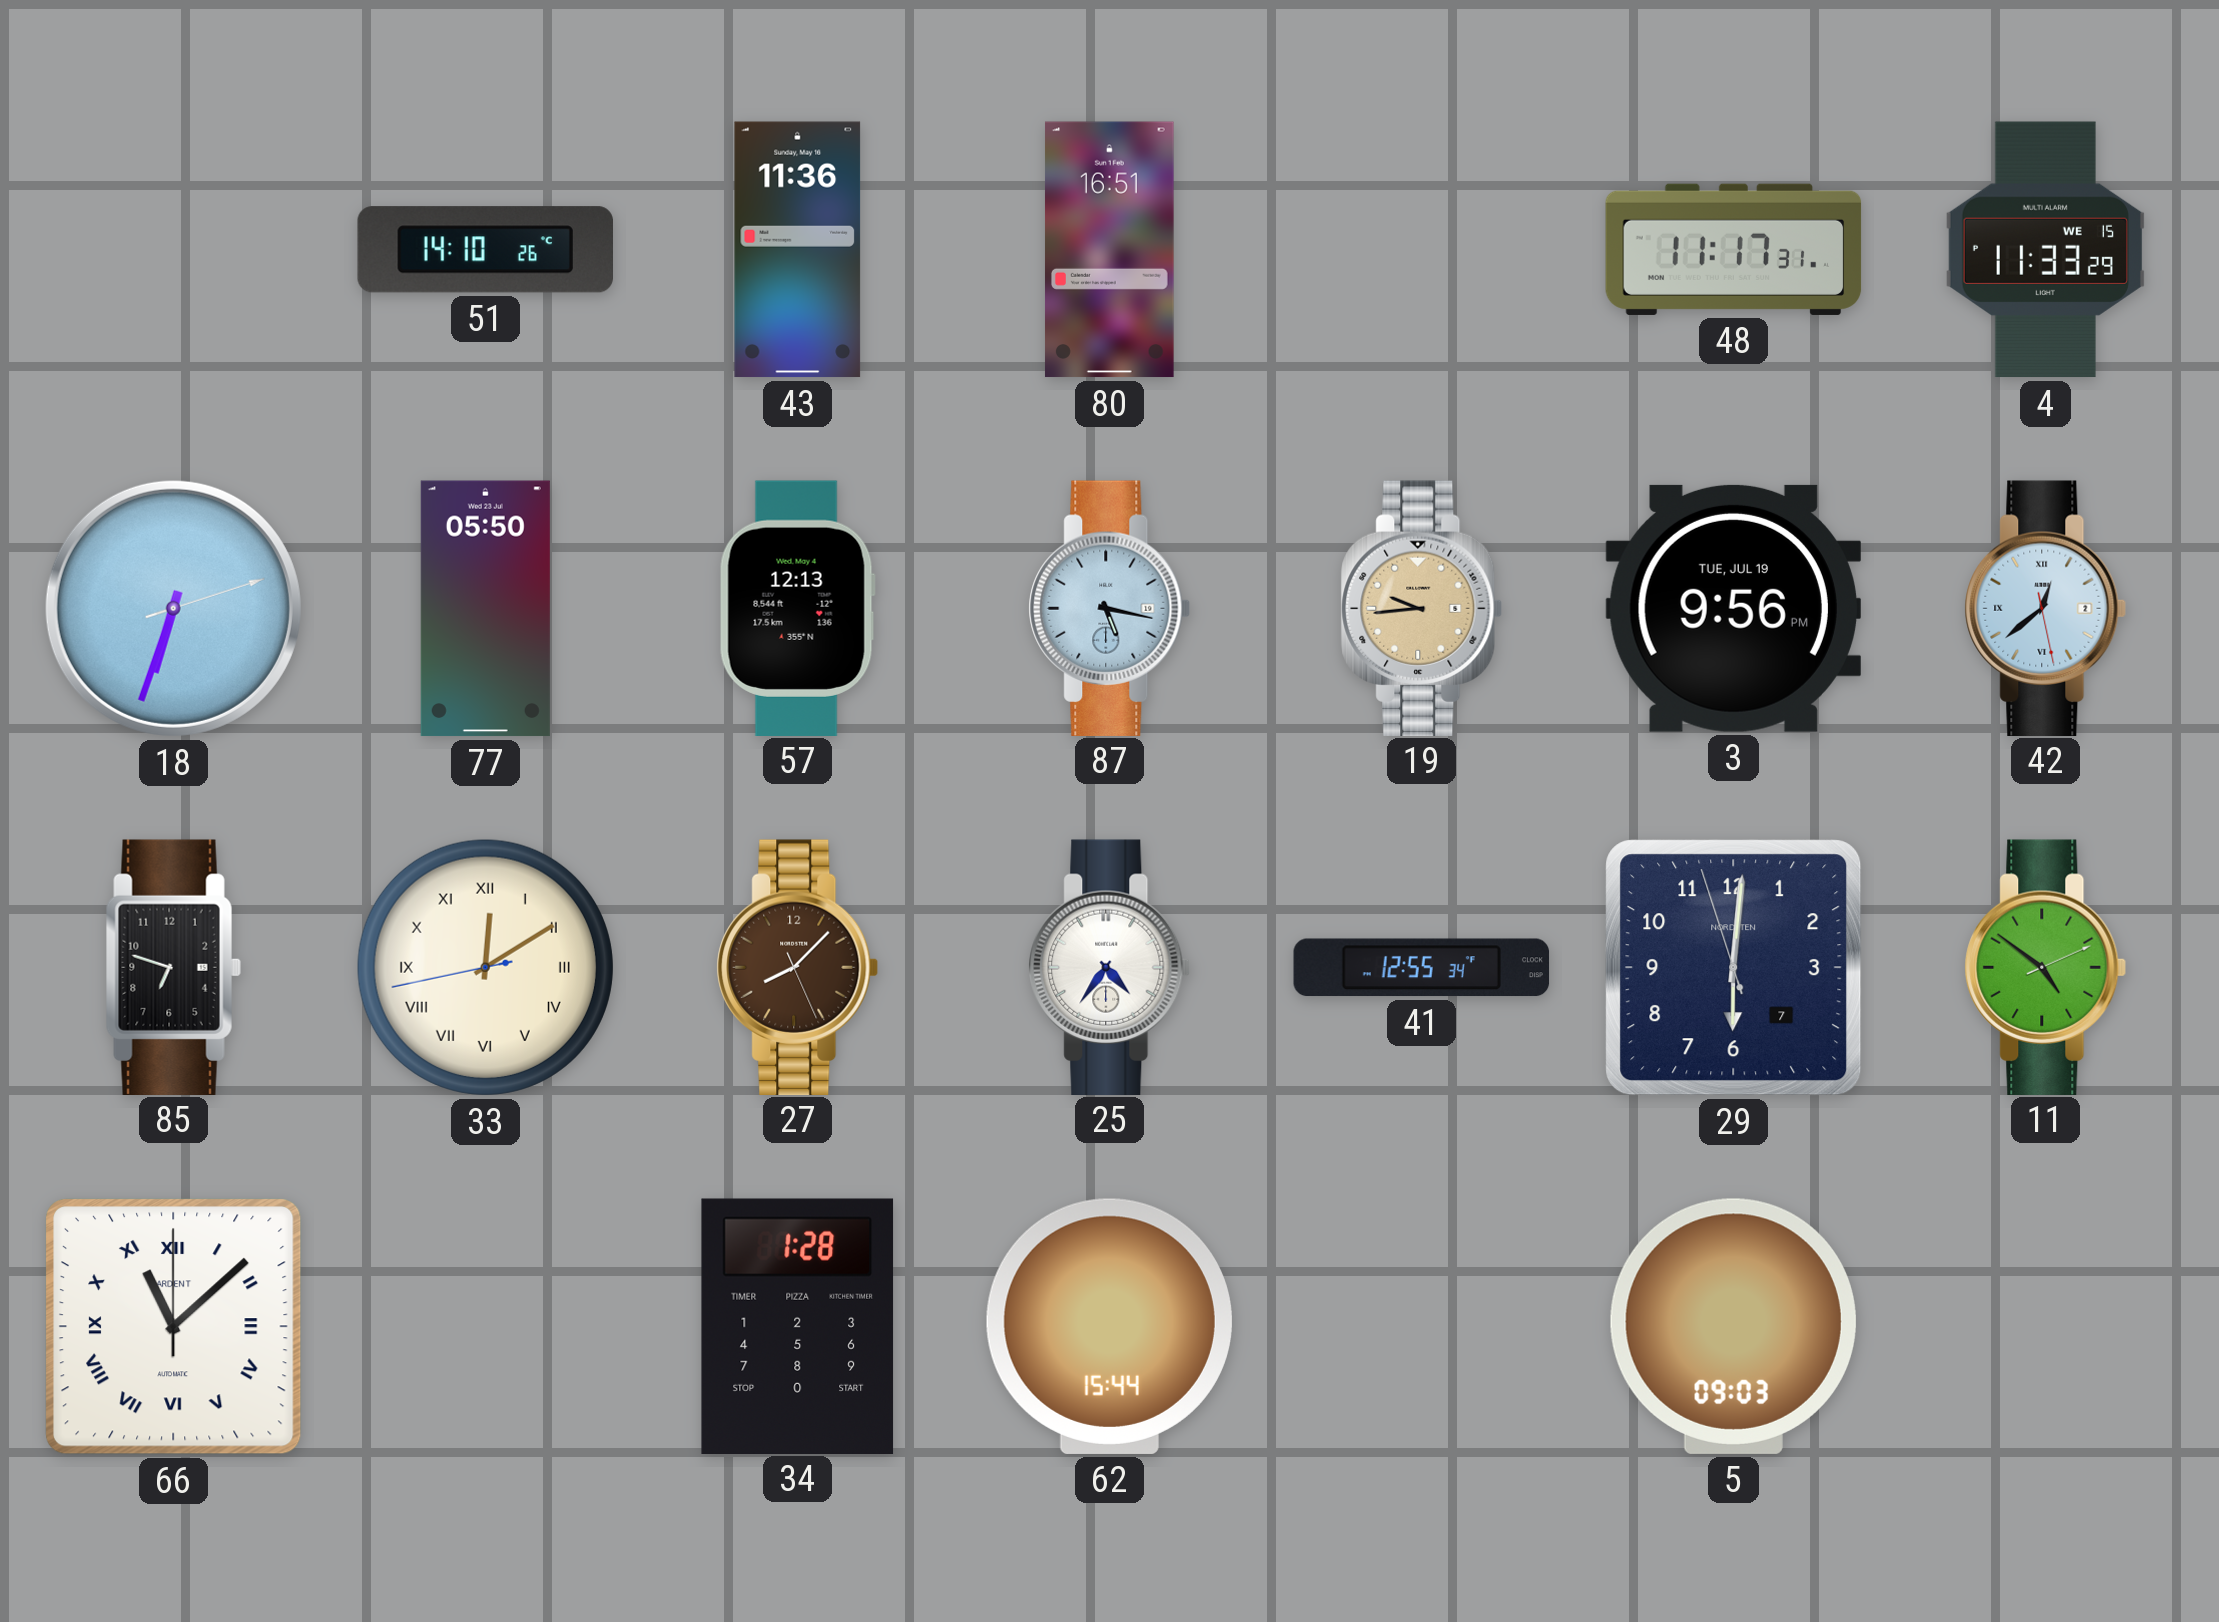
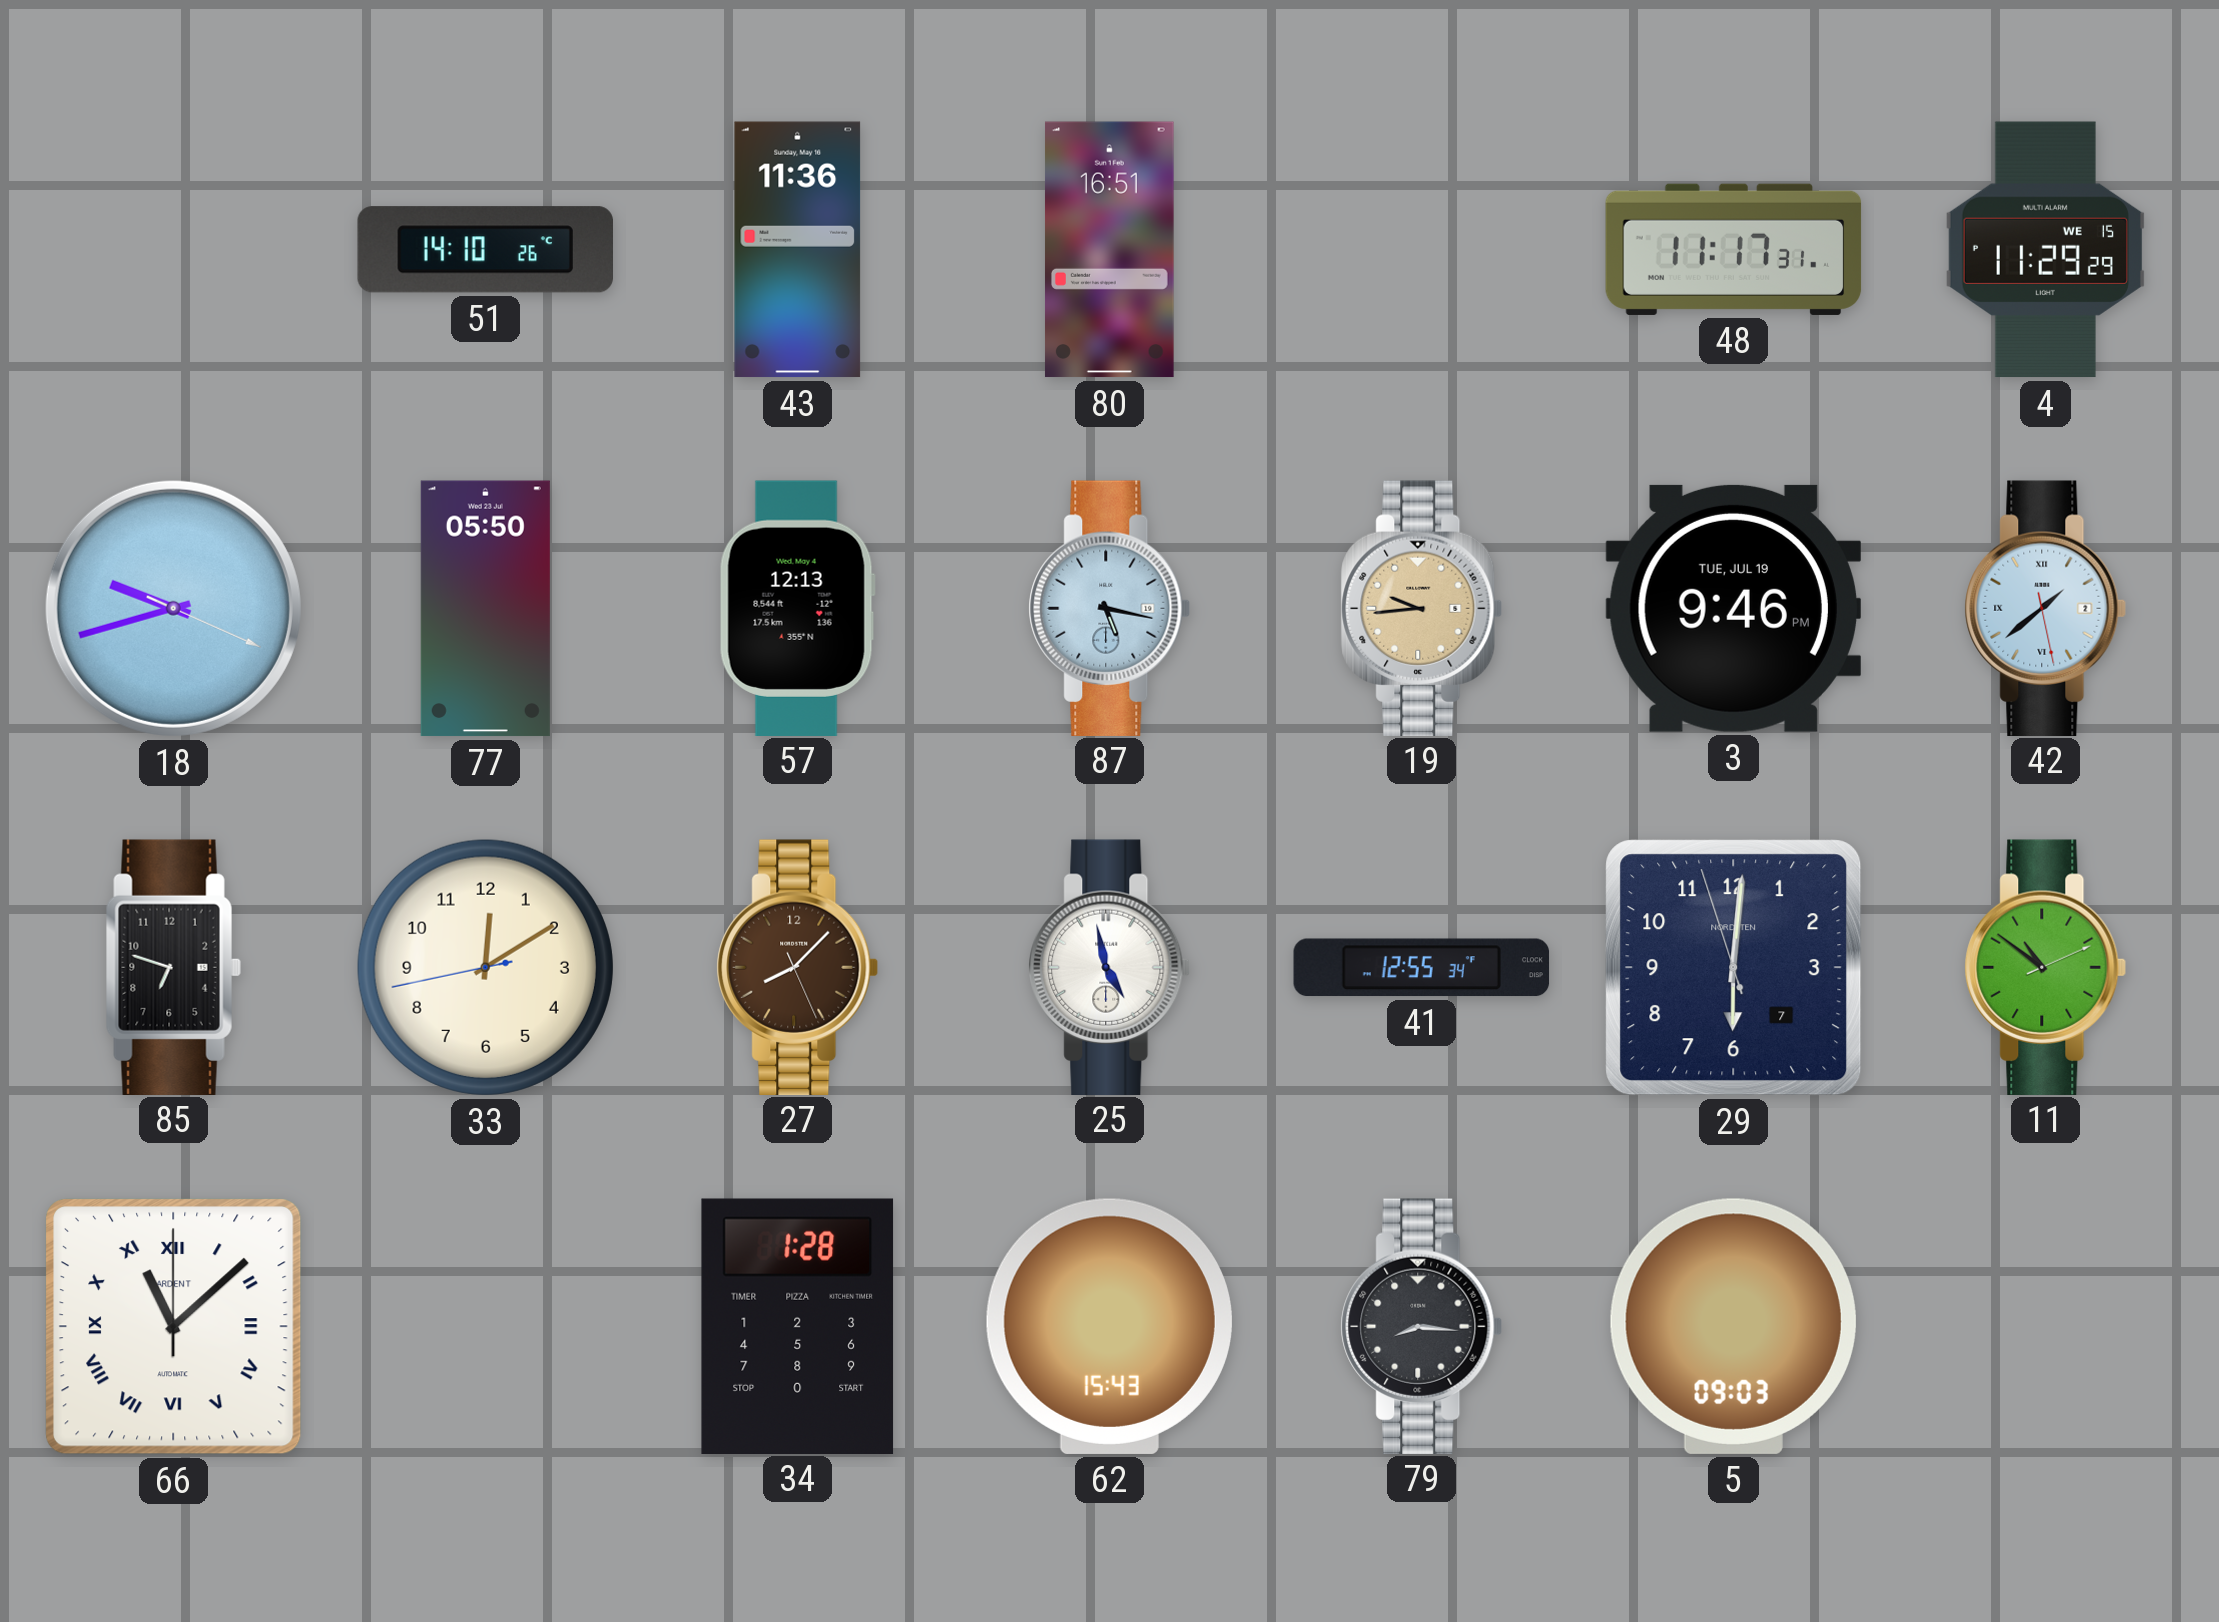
4: 11:33 -> 11:29
18: 6:33 -> 9:42
3: 9:56 -> 9:46
42: 12:38 -> 1:38
33 numerals: Roman -> Arabic
25: 4:36 -> 4:58
11: 4:51 -> 10:51
62: 15:44 -> 15:43
79: none -> 8:16
